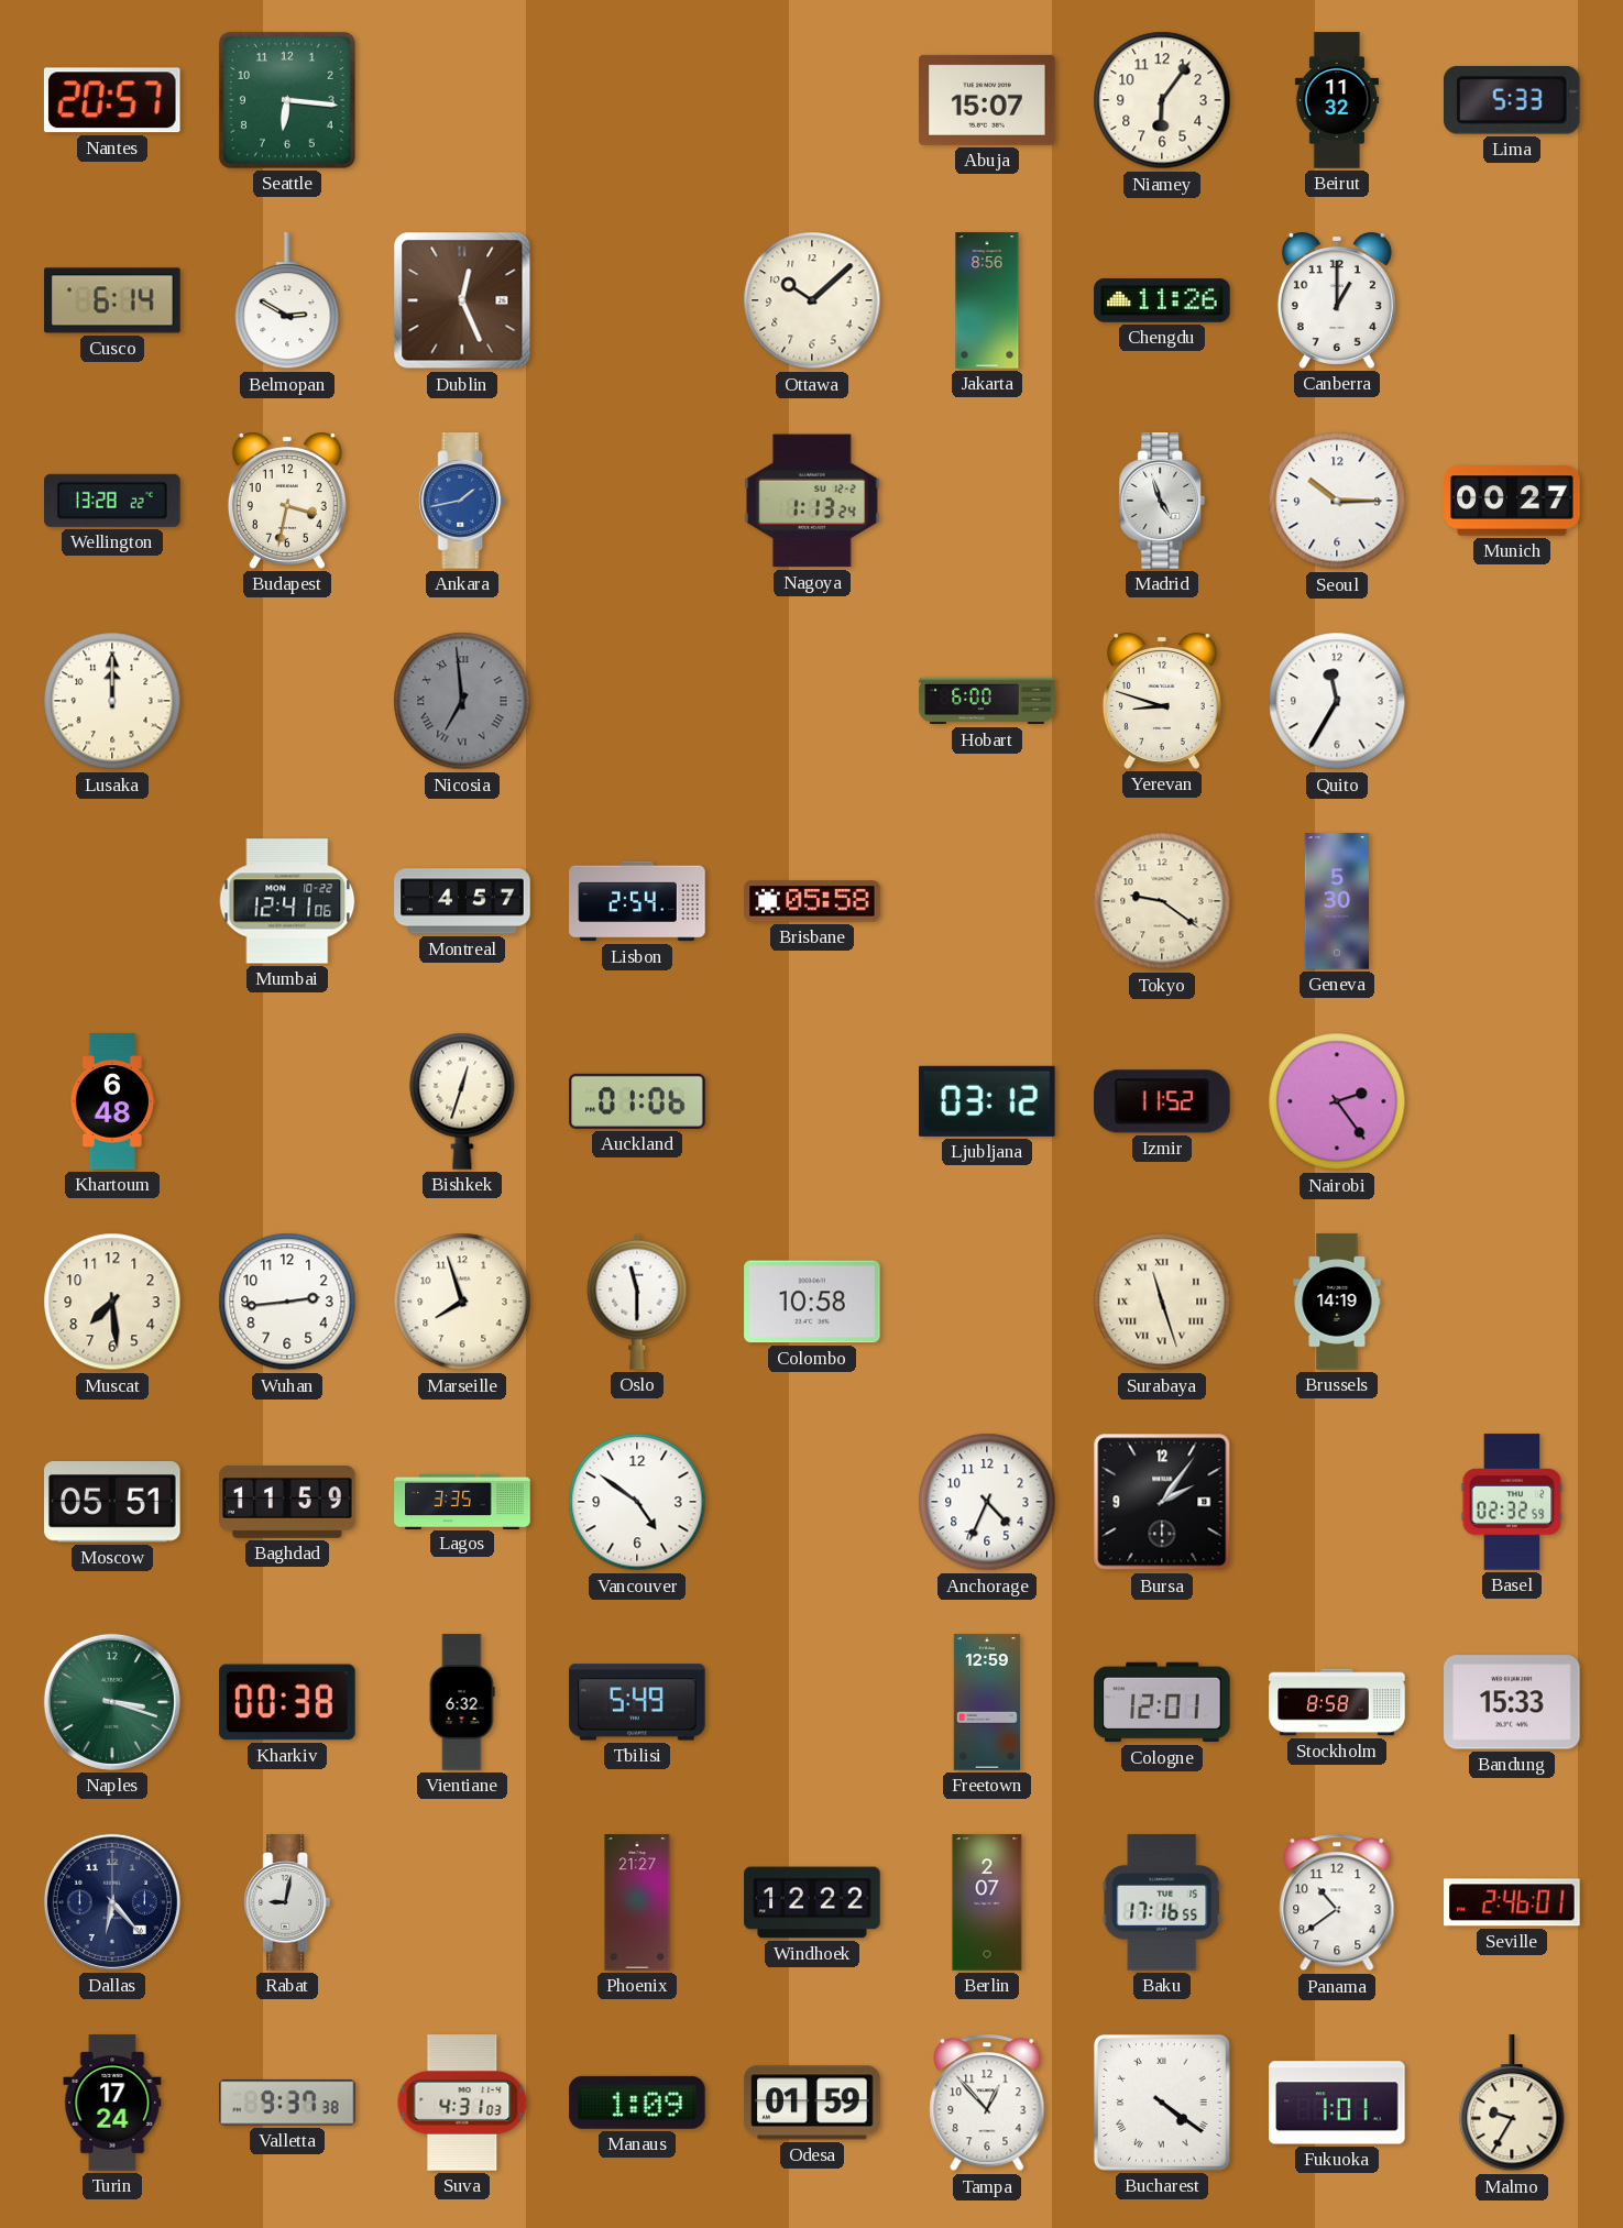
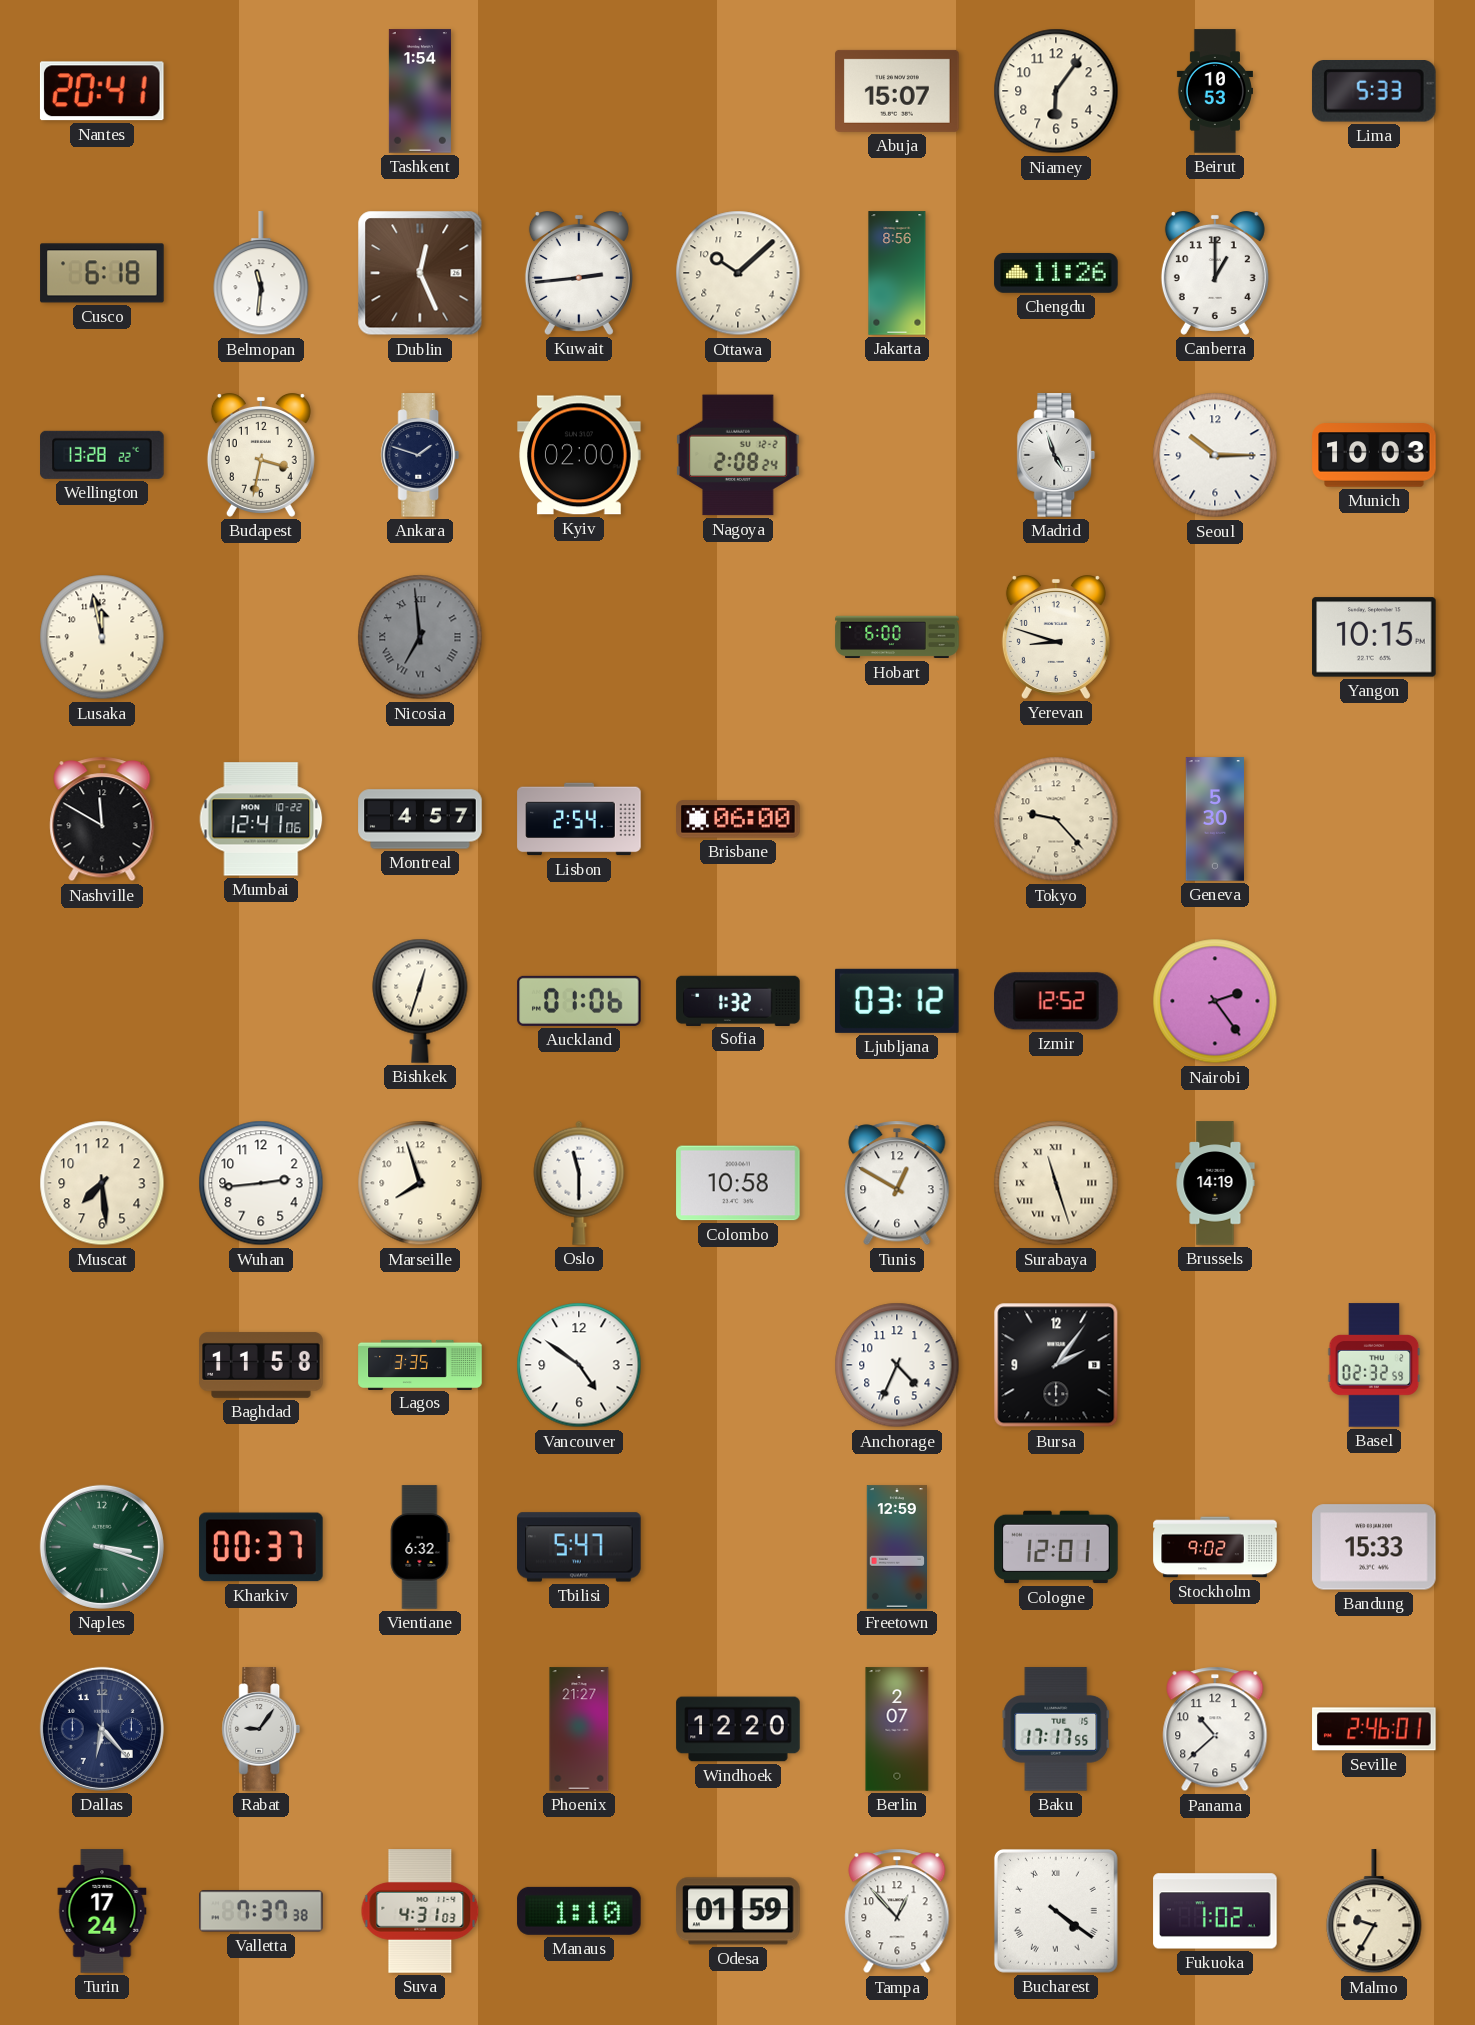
Nantes: 20:57 -> 20:41
Seattle: 6:16 -> none
Tashkent: none -> 1:54
Beirut: 11:32 -> 10:53
Cusco: 6:14 -> 6:18
Belmopan: 2:50 -> 11:31
Kuwait: none -> 2:44
Ankara: 1:43 -> 1:48
Ankara dial: blue -> navy
Kyiv: none -> 02:00
Nagoya: 1:13 -> 2:08
Munich: 00:27 -> 10:03
Lusaka: 12:00 -> 11:58
Quito: 11:35 -> none
Yangon: none -> 10:15
Nashville: none -> 11:50
Brisbane: 05:58 -> 06:00
Tokyo: 9:21 -> 9:23
Khartoum: 6:48 -> none
Sofia: none -> 1:32
Izmir: 11:52 -> 12:52
Tunis: none -> 12:50
Moscow: 05:51 -> none
Baghdad: 11:59 -> 11:58
Kharkiv: 00:38 -> 00:37
Tbilisi: 5:49 -> 5:47
Stockholm: 8:58 -> 9:02
Rabat: 9:02 -> 9:06
Windhoek: 12:22 -> 12:20
Baku: 17:16 -> 17:17
Panama: 10:39 -> 10:38
Valletta: 9:37 -> 7:37
Manaus: 1:09 -> 1:10
Fukuoka: 1:01 -> 1:02
